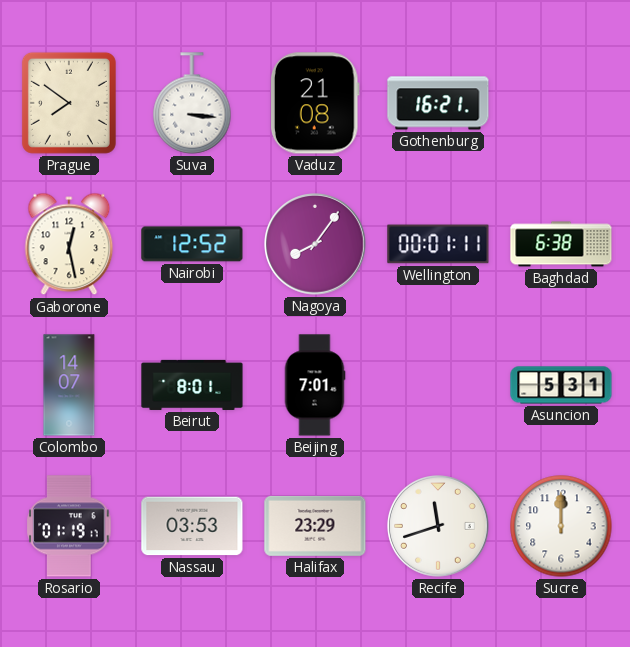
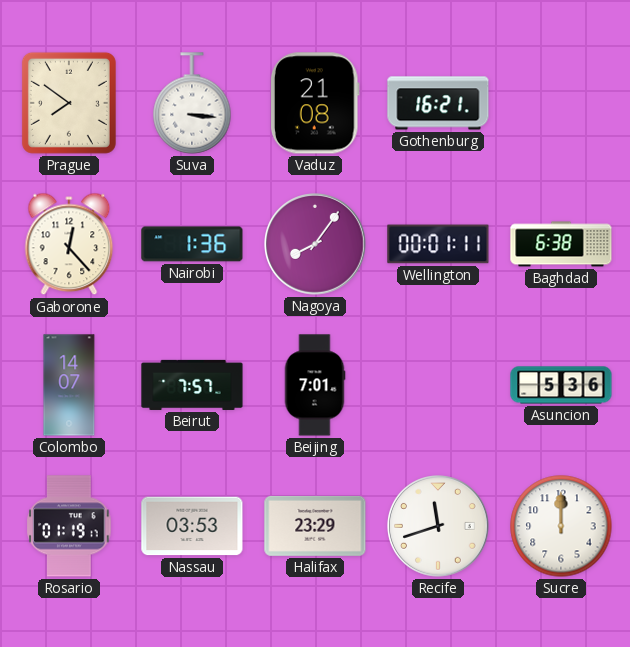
Gaborone: 12:28 -> 12:23
Nairobi: 12:52 -> 1:36
Beirut: 8:01 -> 7:57
Asuncion: 5:31 -> 5:36
